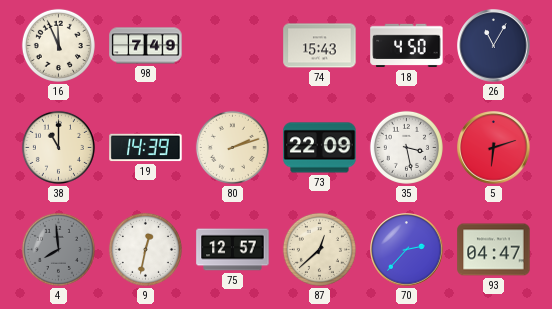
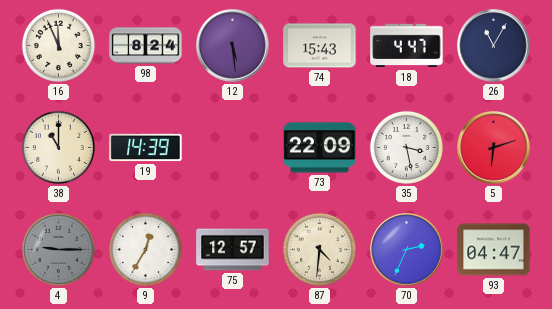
98: 7:49 -> 8:24
12: none -> 5:29
18: 4:50 -> 4:47
80: 2:12 -> none
4: 7:59 -> 9:15
9: 12:32 -> 12:35
87: 12:38 -> 4:31
70: 2:37 -> 2:34
